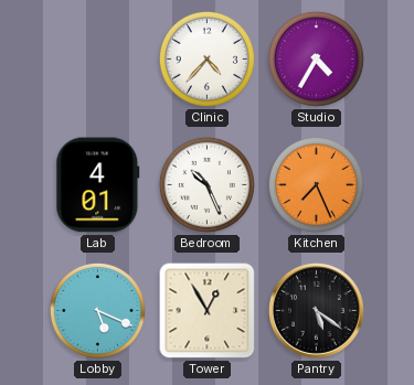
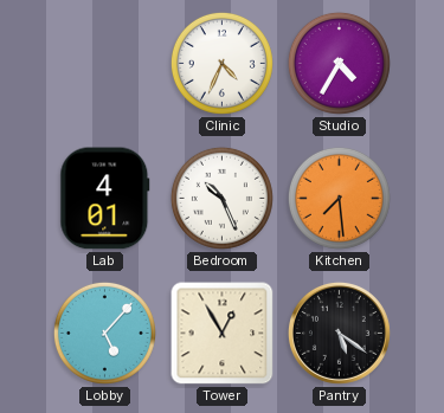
Clinic: 4:37 -> 4:34
Kitchen: 7:26 -> 7:29
Lobby: 5:19 -> 5:07
